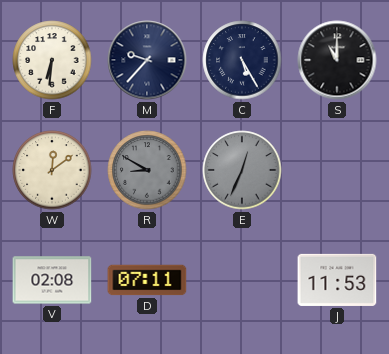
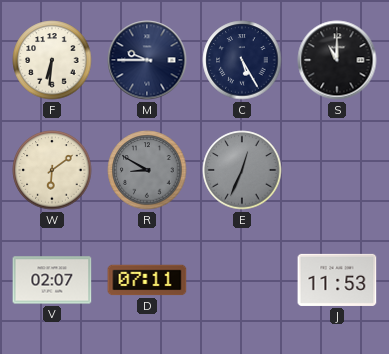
M: 9:37 -> 9:45
W: 12:09 -> 6:09
V: 02:08 -> 02:07
